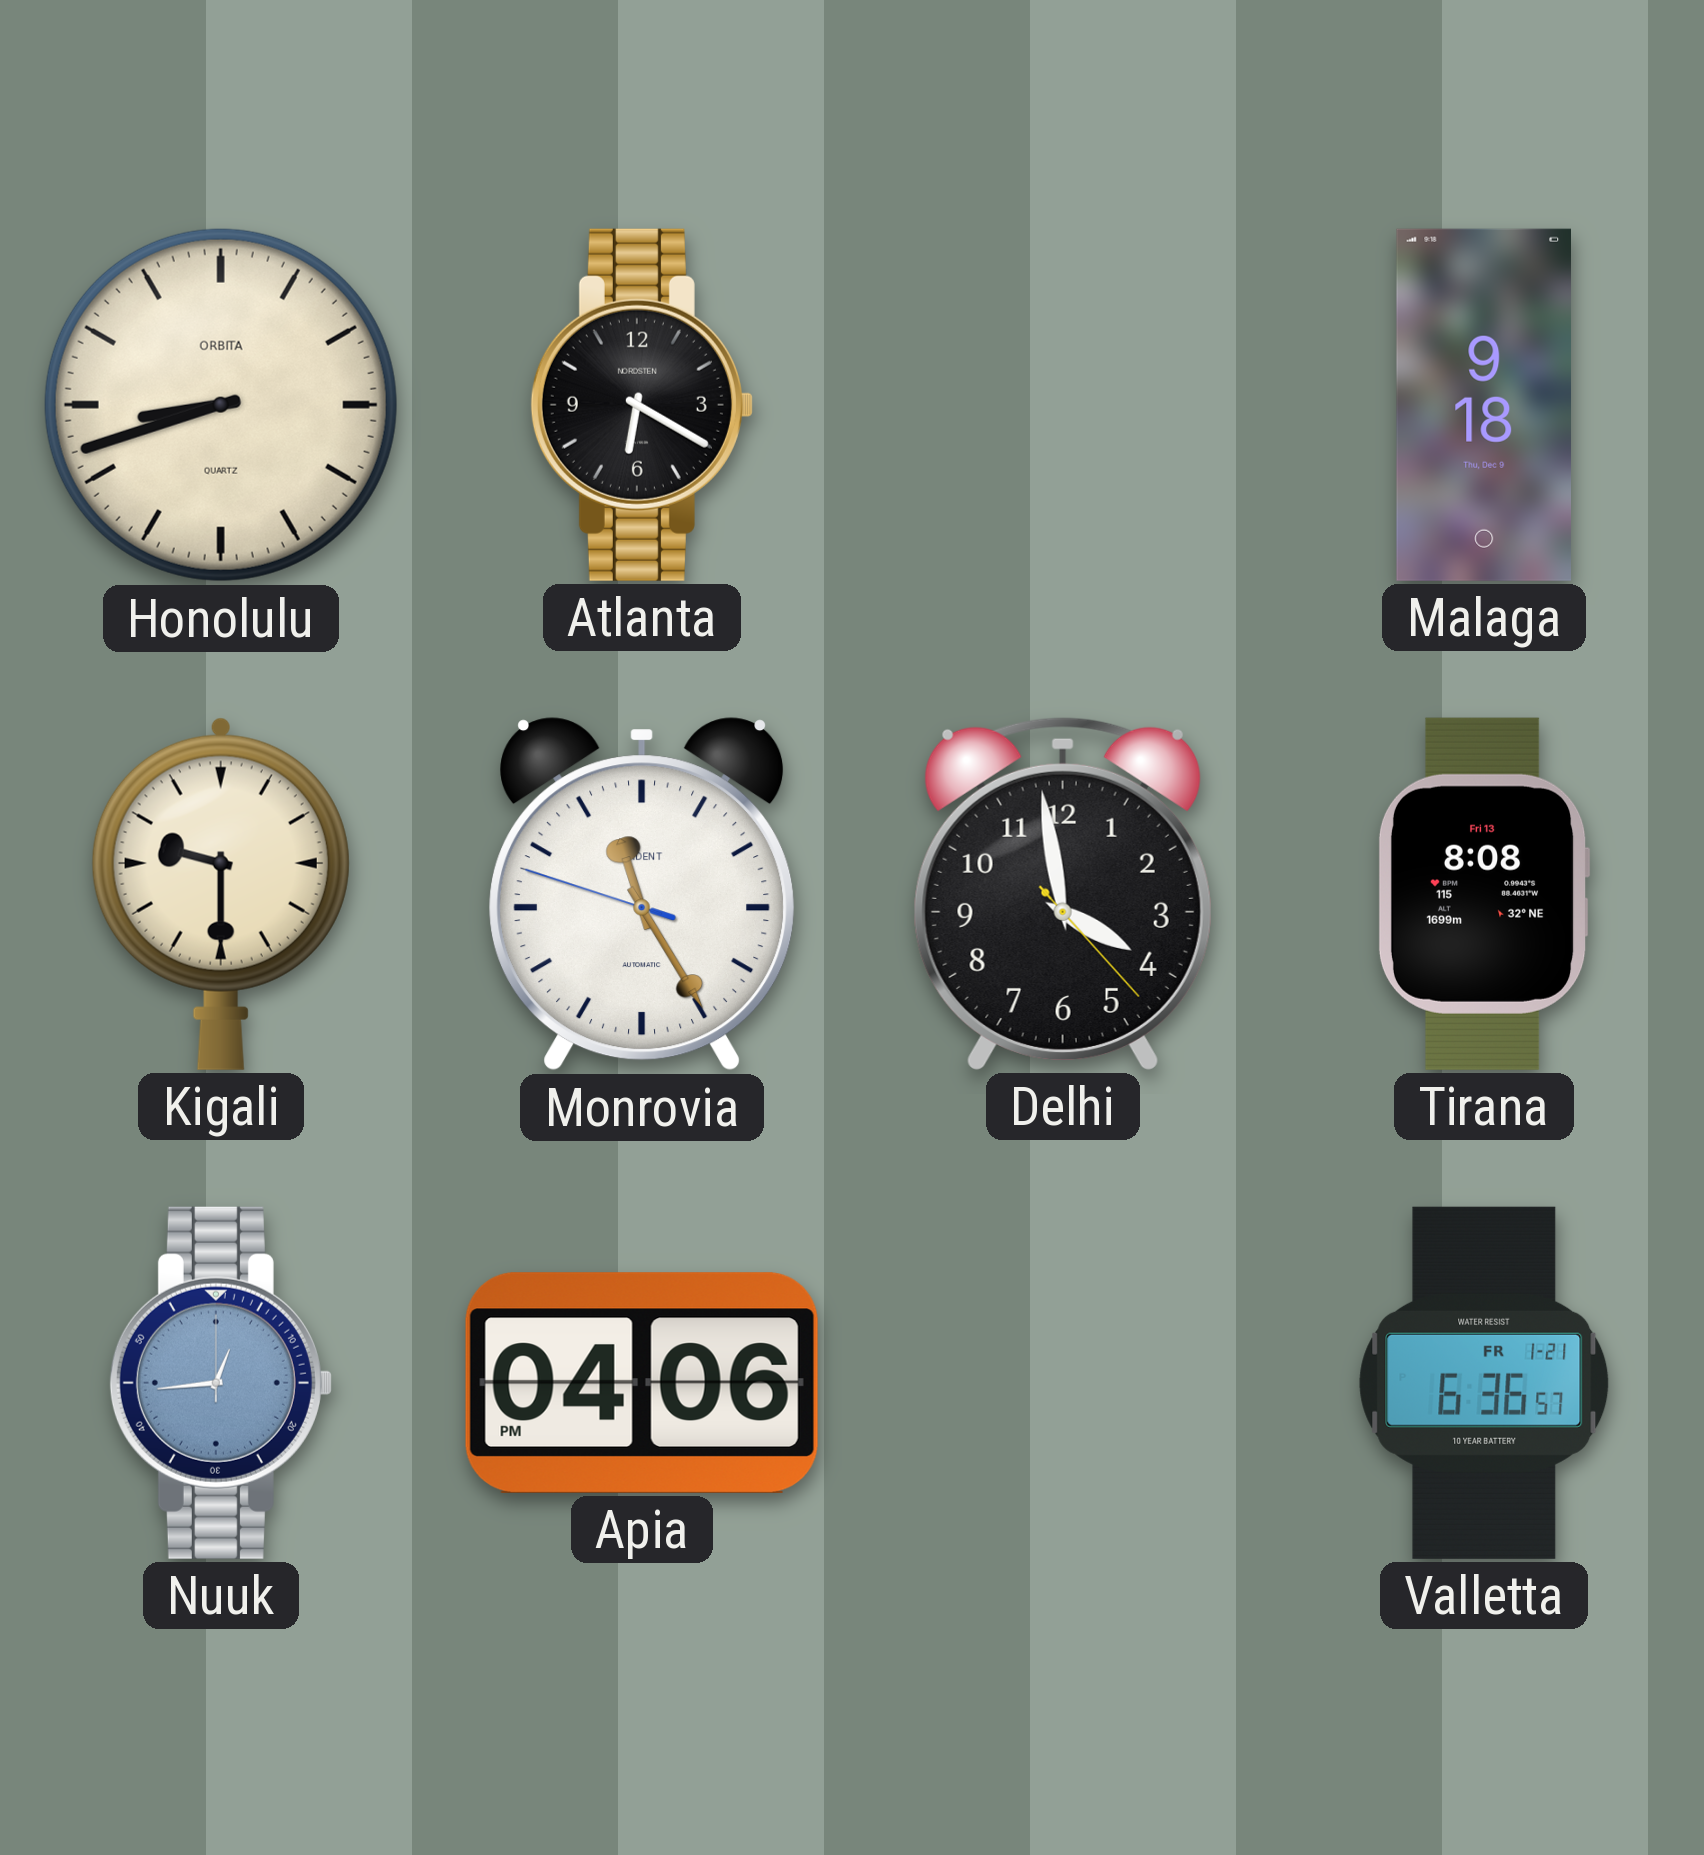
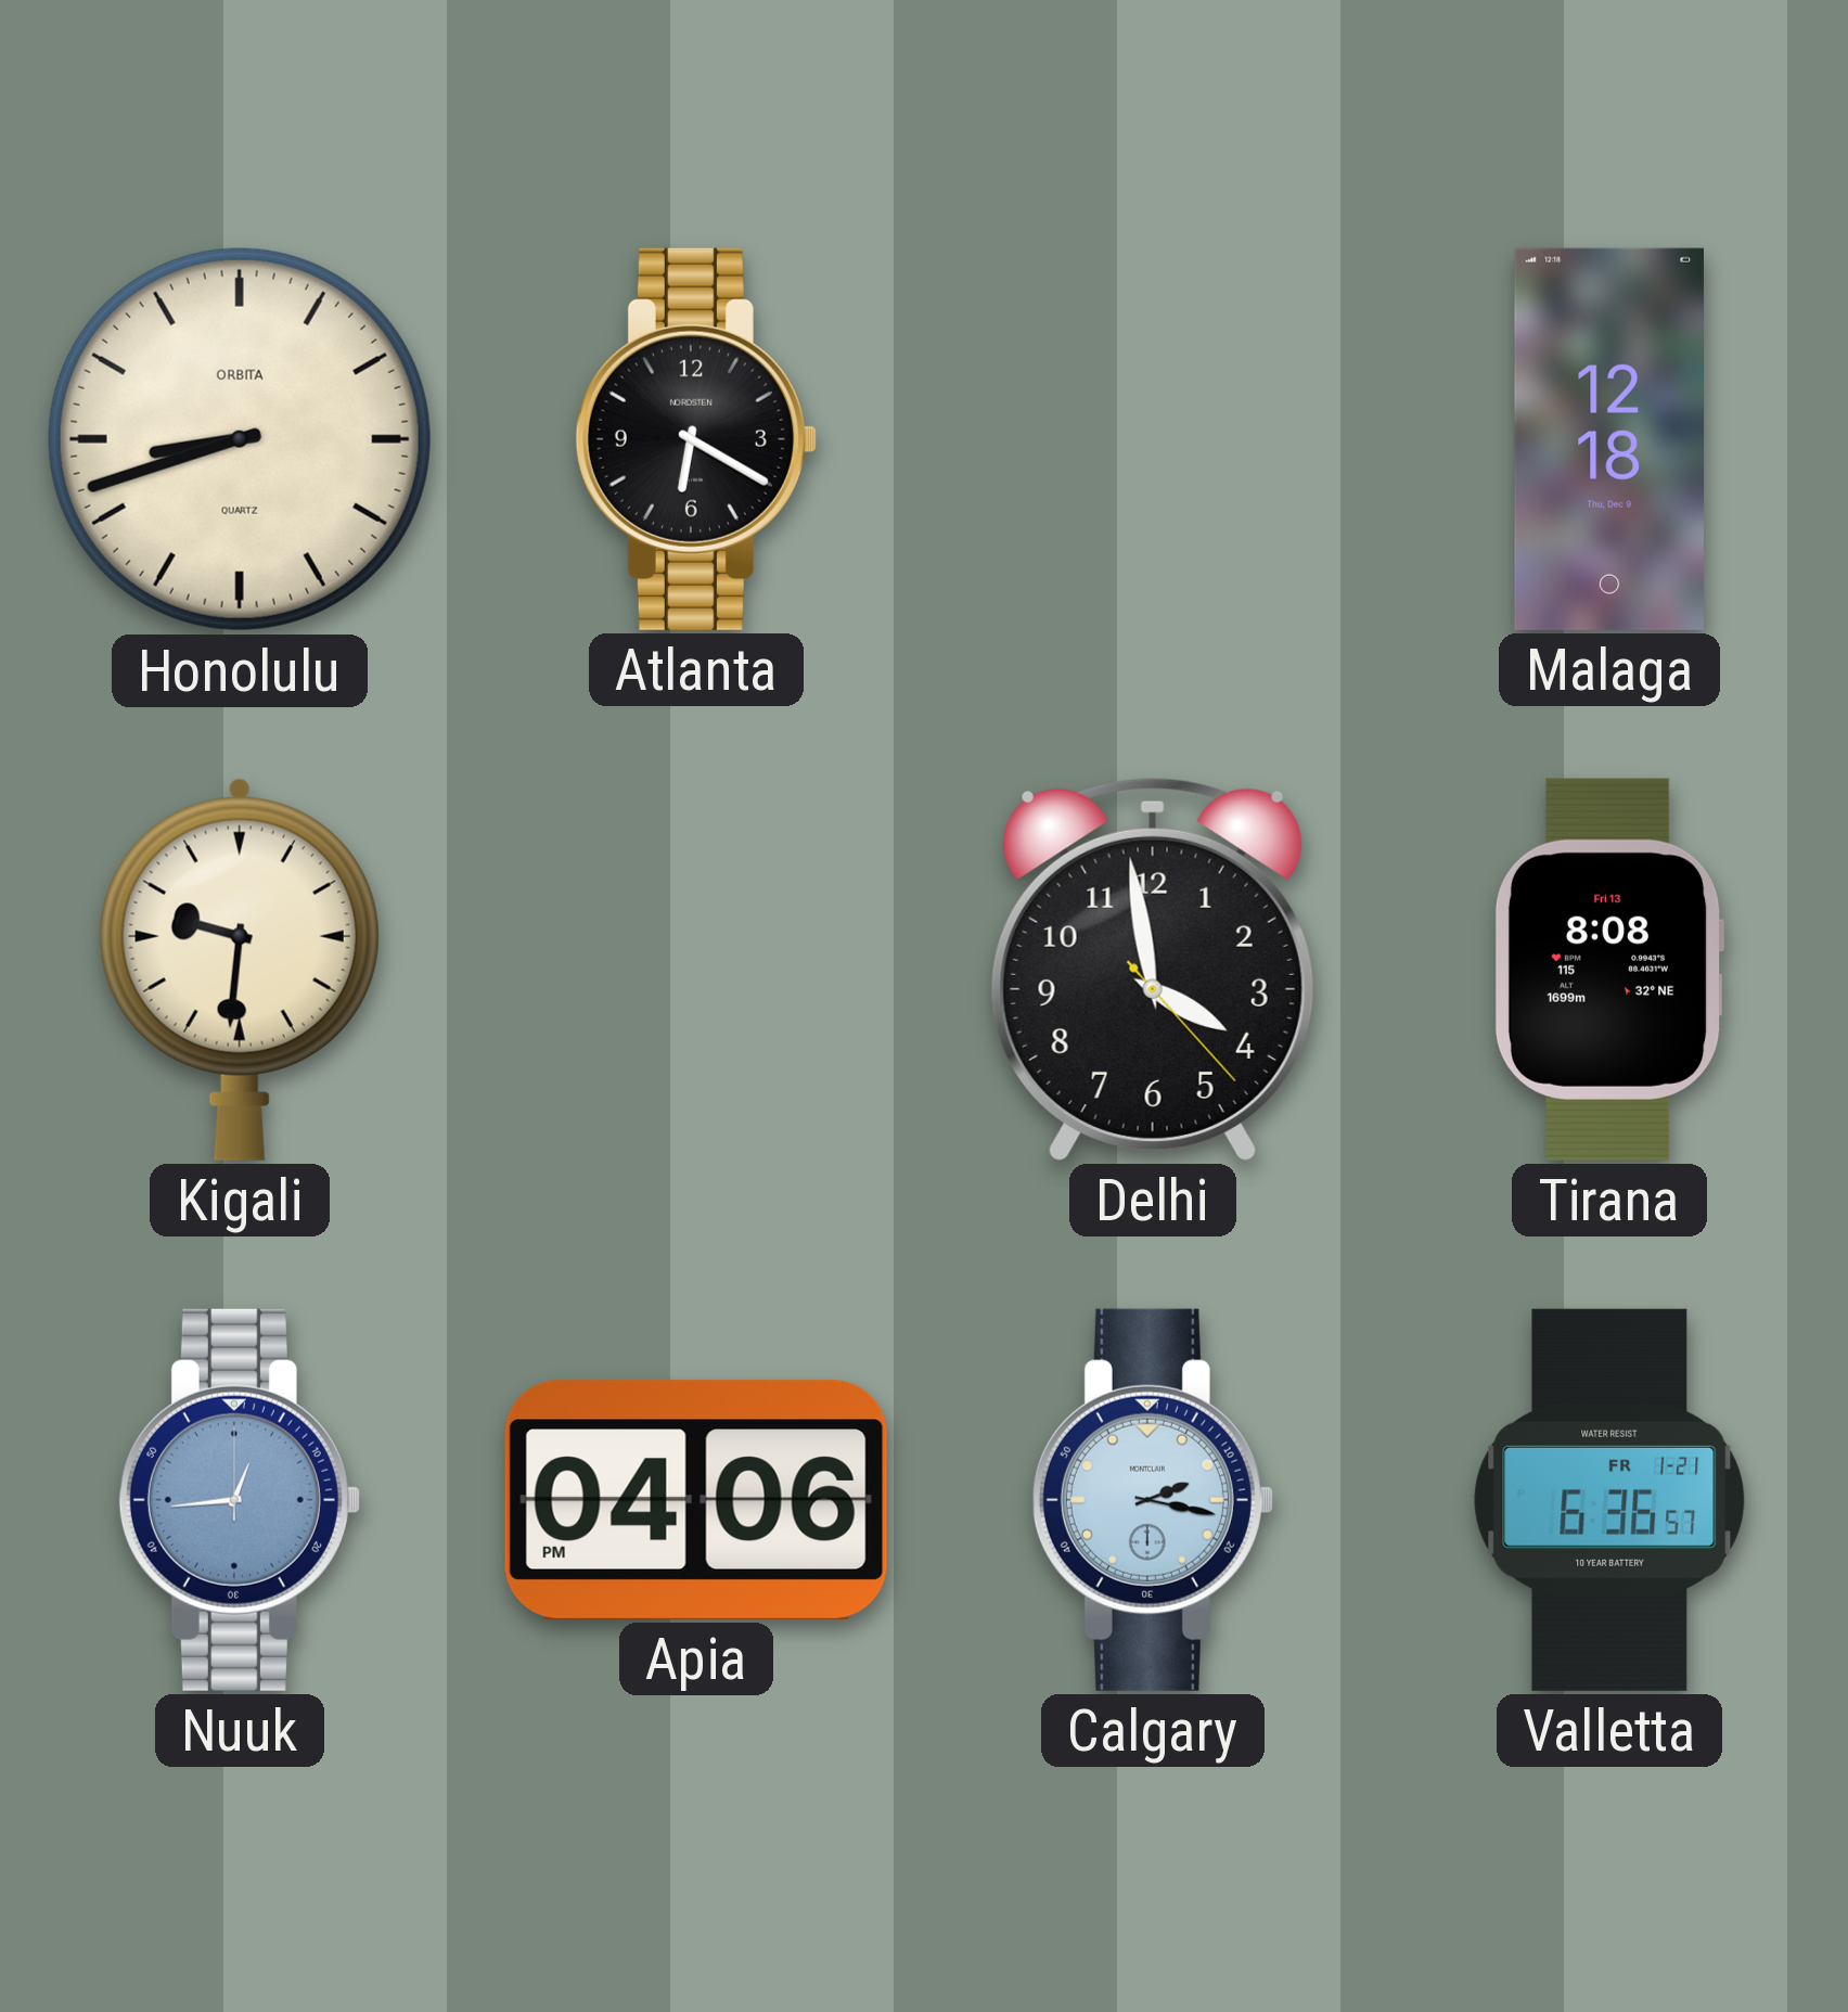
Malaga: 9:18 -> 12:18
Kigali: 9:30 -> 9:31
Monrovia: 11:24 -> none
Calgary: none -> 2:17
